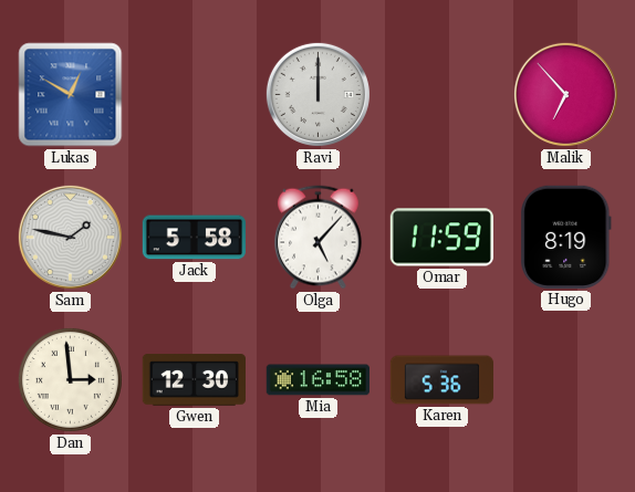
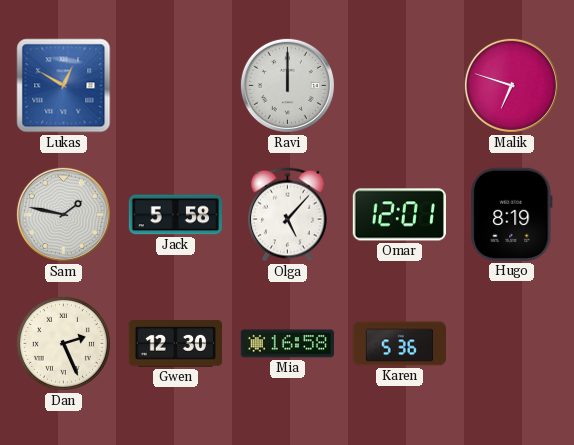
Malik: 6:53 -> 6:48
Omar: 11:59 -> 12:01
Dan: 2:59 -> 2:26
